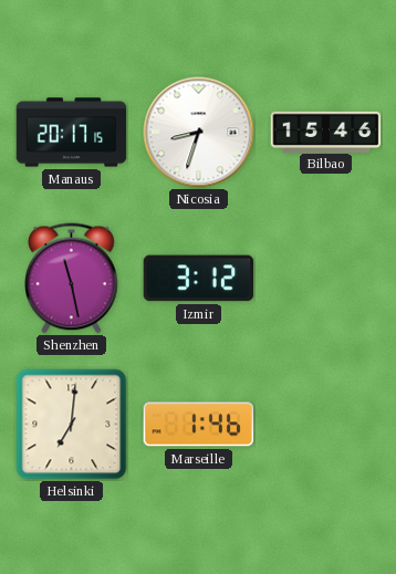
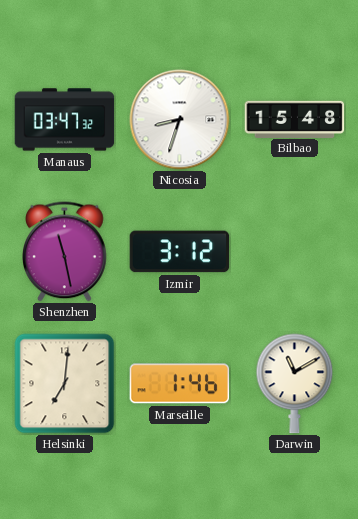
Manaus: 20:17 -> 03:47
Bilbao: 15:46 -> 15:48
Darwin: none -> 11:10
